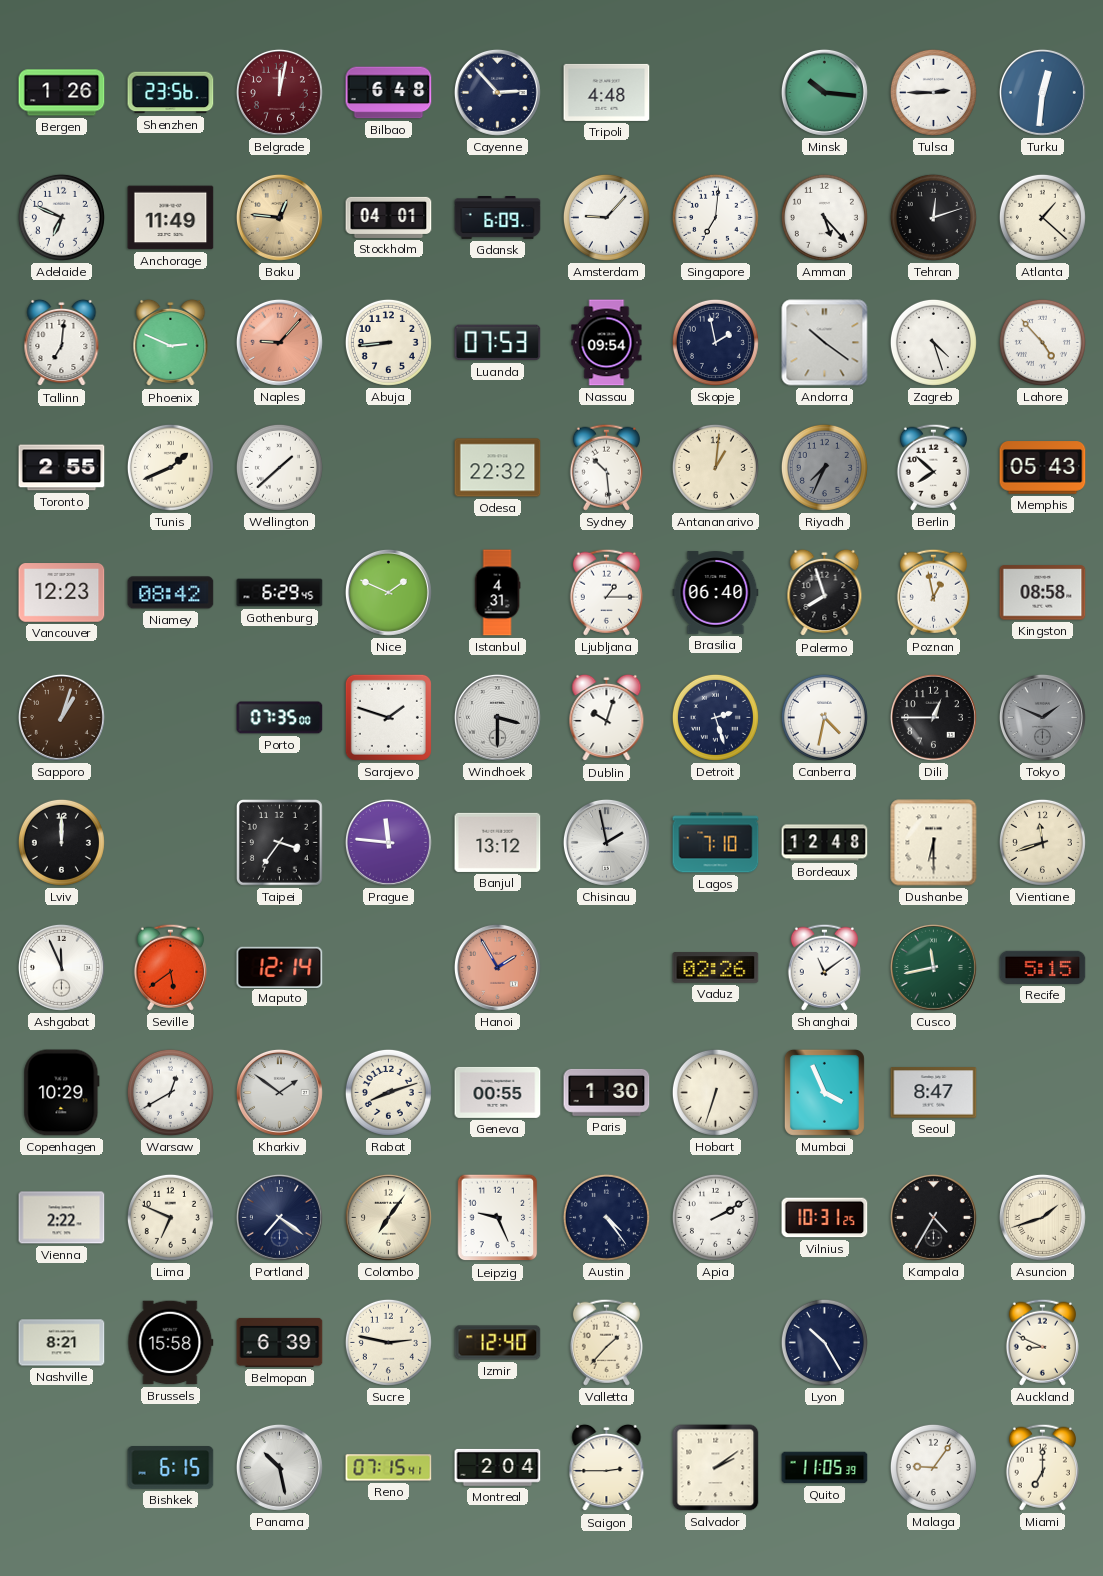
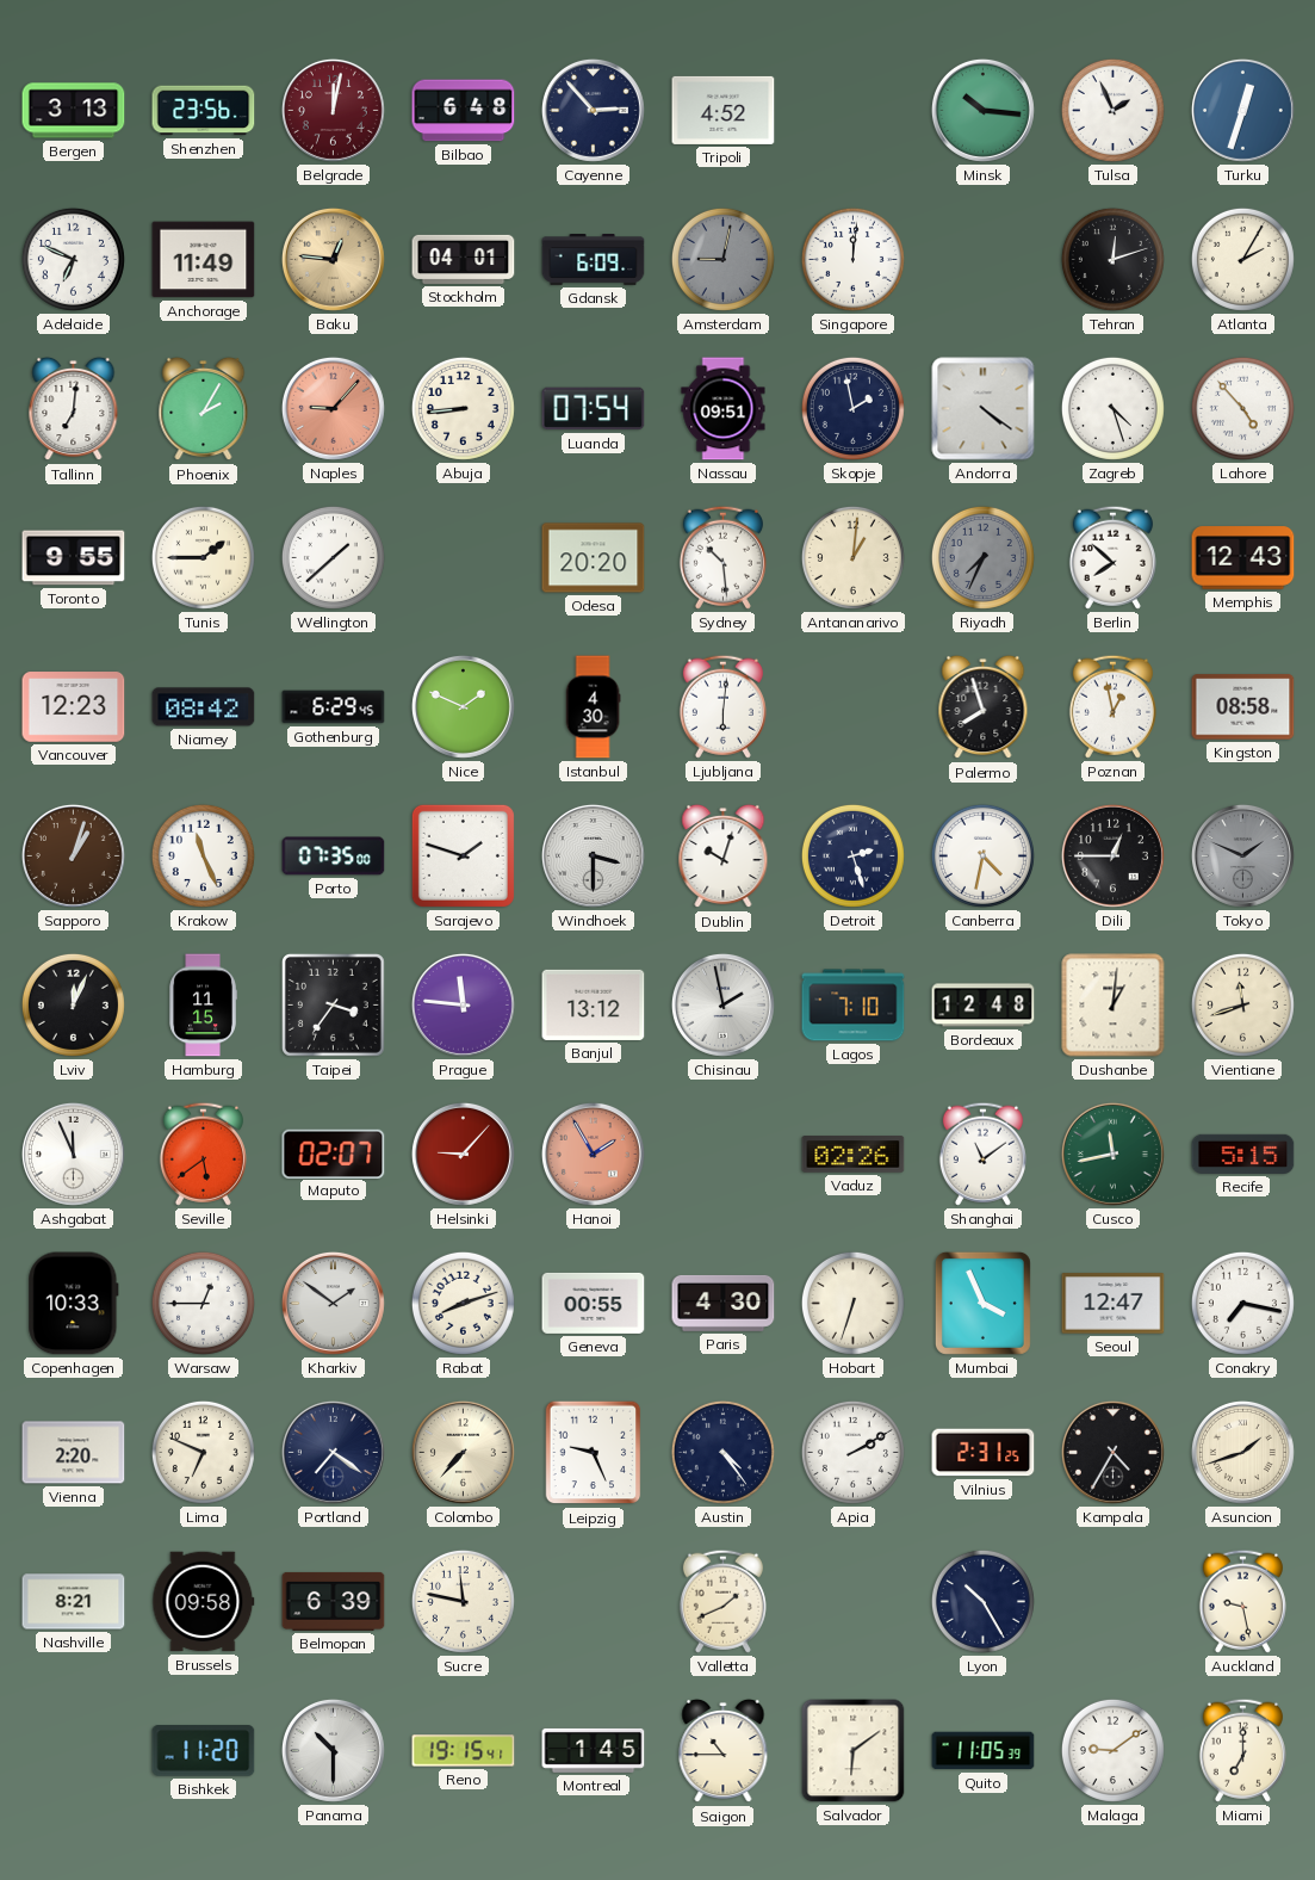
Bergen: 1:26 -> 3:13
Tripoli: 4:48 -> 4:52
Tulsa: 2:45 -> 1:56
Turku: 12:31 -> 12:33
Amsterdam: 9:07 -> 9:02
Amsterdam dial: white -> grey
Singapore: 7:01 -> 12:01
Amman: 5:23 -> none
Atlanta: 1:22 -> 2:05
Phoenix: 2:49 -> 2:05
Luanda: 07:53 -> 07:54
Nassau: 09:54 -> 09:51
Andorra: 10:21 -> 4:21
Toronto: 2:55 -> 9:55
Tunis: 1:41 -> 1:45
Odesa: 22:32 -> 20:20
Memphis: 05:43 -> 12:43
Istanbul: 4:31 -> 4:30
Ljubljana: 1:15 -> 6:01
Brasilia: 06:40 -> none
Krakow: none -> 11:26
Lviv: 12:00 -> 12:04
Hamburg: none -> 11:15
Dushanbe: 6:30 -> 1:01
Maputo: 12:14 -> 02:07
Helsinki: none -> 9:07
Copenhagen: 10:29 -> 10:33
Warsaw: 12:40 -> 12:45
Paris: 1:30 -> 4:30
Seoul: 8:47 -> 12:47
Conakry: none -> 7:17
Vienna: 2:22 -> 2:20
Colombo: 7:06 -> 7:37
Vilnius: 10:31 -> 2:31
Brussels: 15:58 -> 09:58
Sucre: 2:47 -> 11:47
Izmir: 12:40 -> none
Valletta: 1:37 -> 1:41
Auckland: 8:49 -> 9:28
Bishkek: 6:15 -> 11:20
Panama: 10:28 -> 10:30
Reno: 07:15 -> 19:15
Montreal: 2:04 -> 1:45
Saigon: 2:45 -> 10:45
Salvador: 2:09 -> 6:09
Malaga: 9:06 -> 9:09
